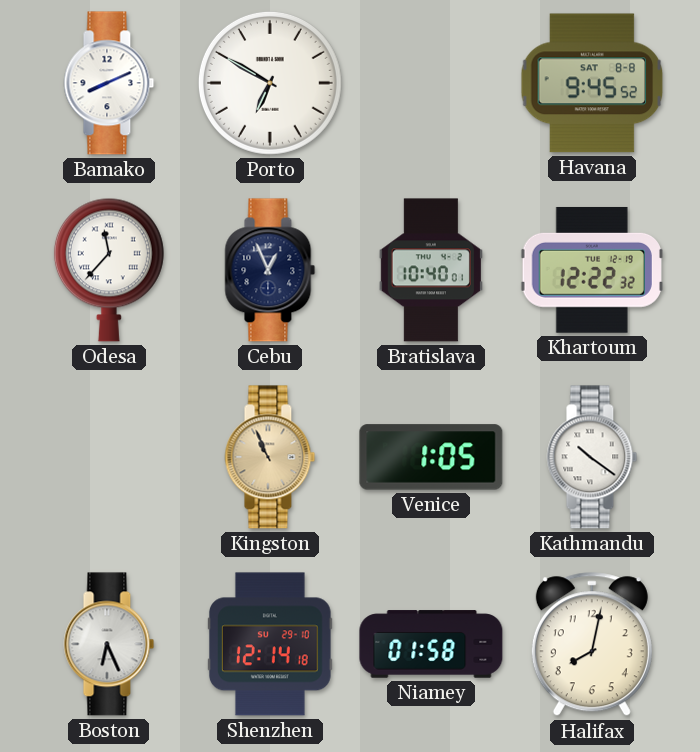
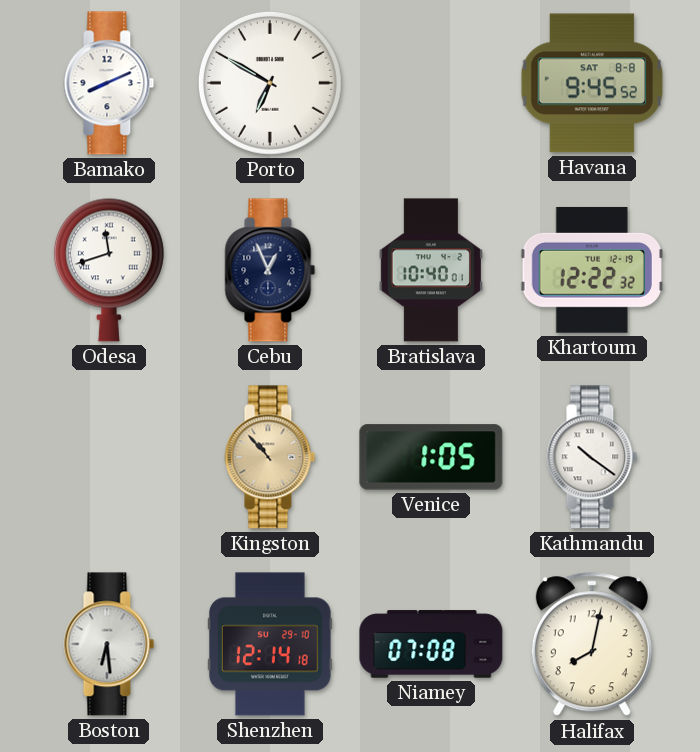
Odesa: 11:37 -> 11:42
Kingston: 10:56 -> 10:53
Boston: 6:26 -> 6:29
Niamey: 01:58 -> 07:08
